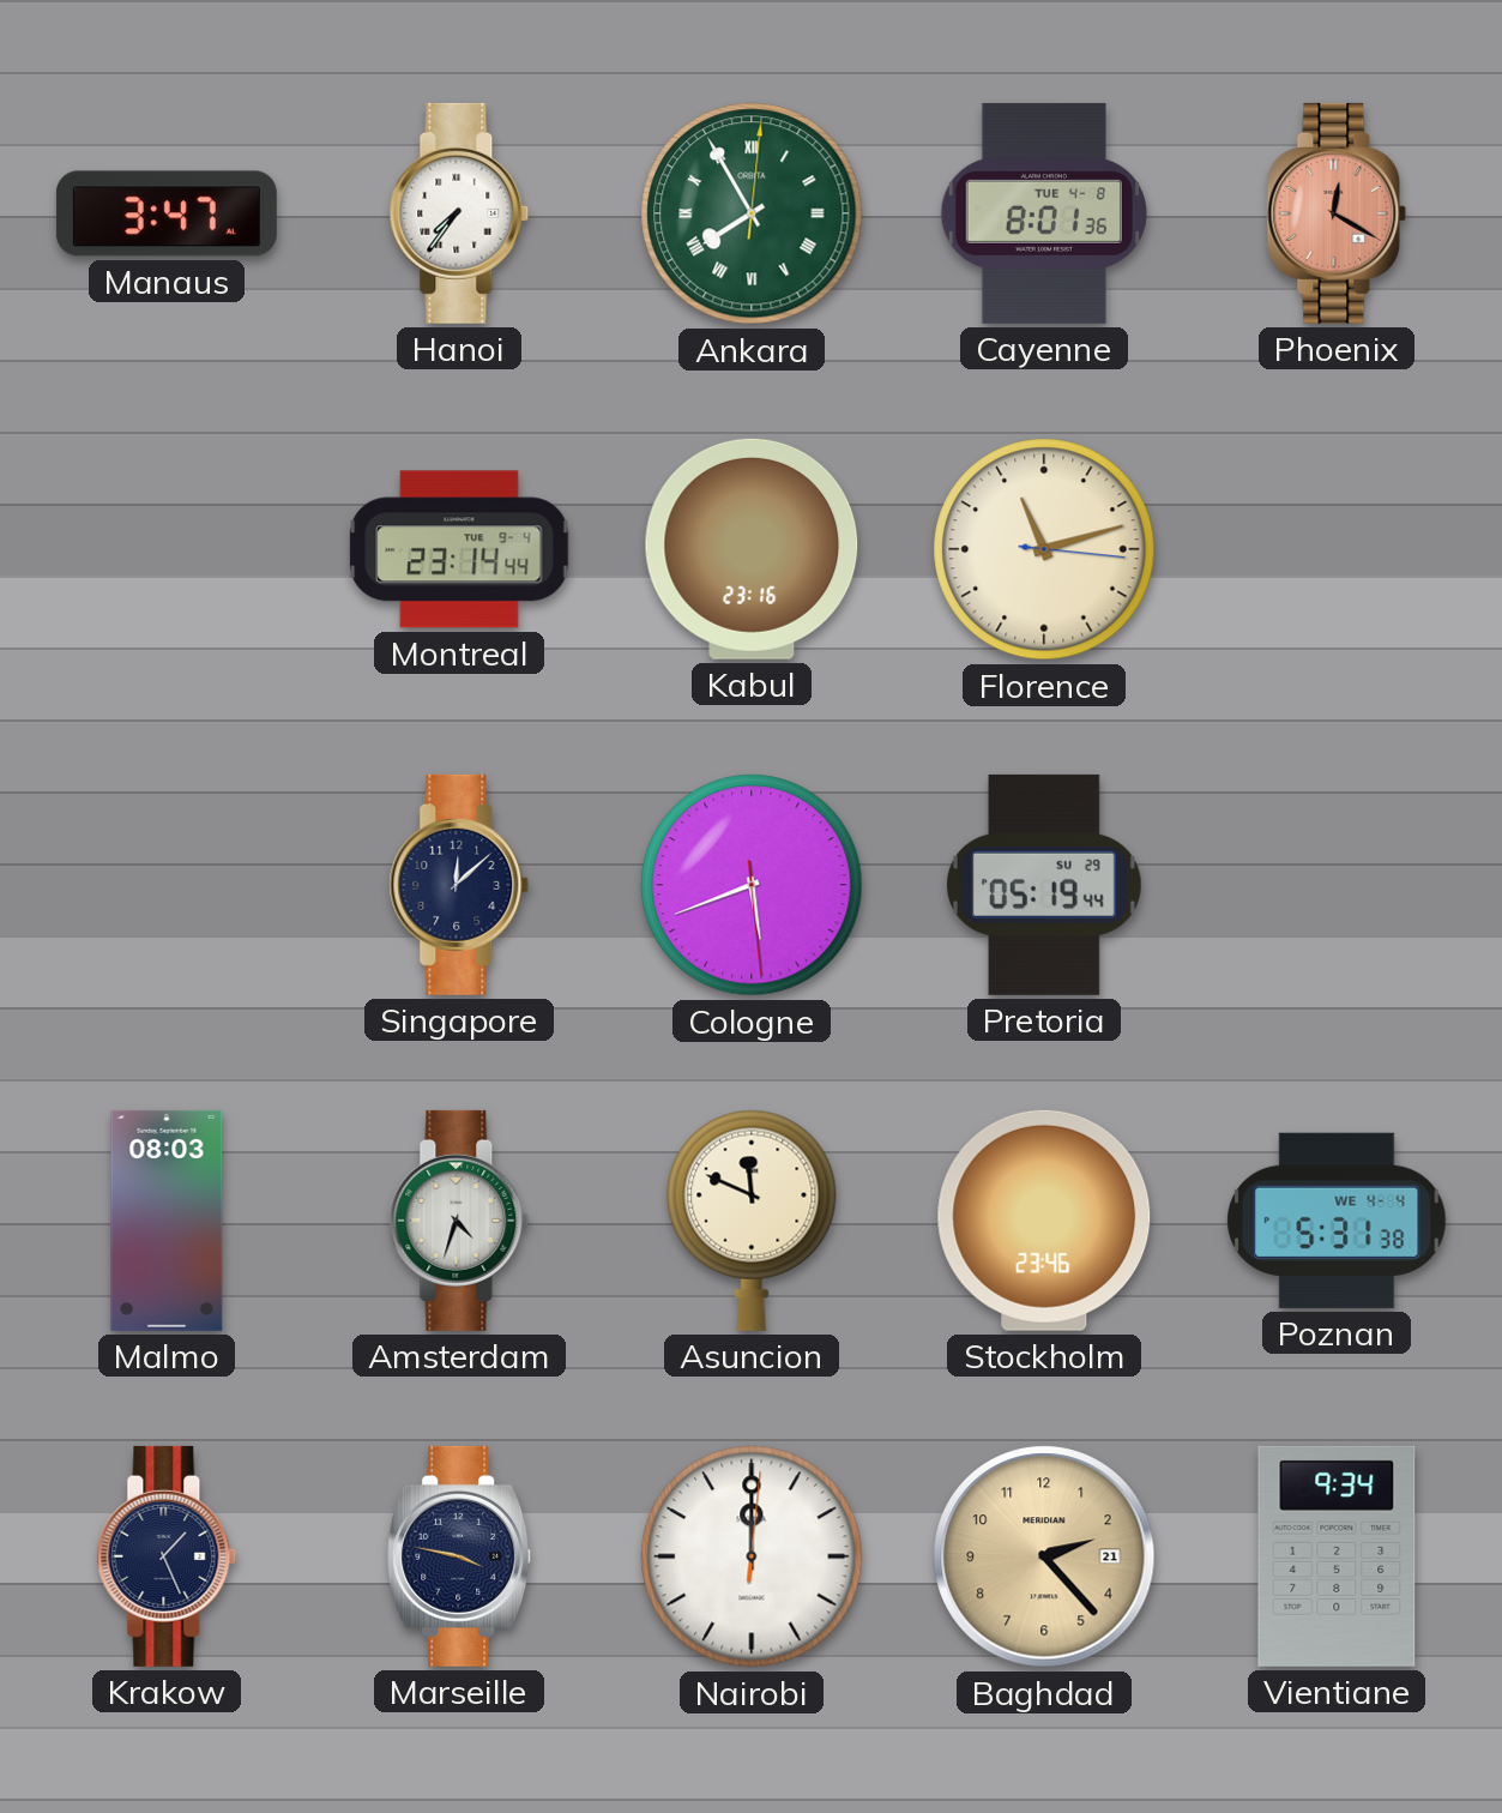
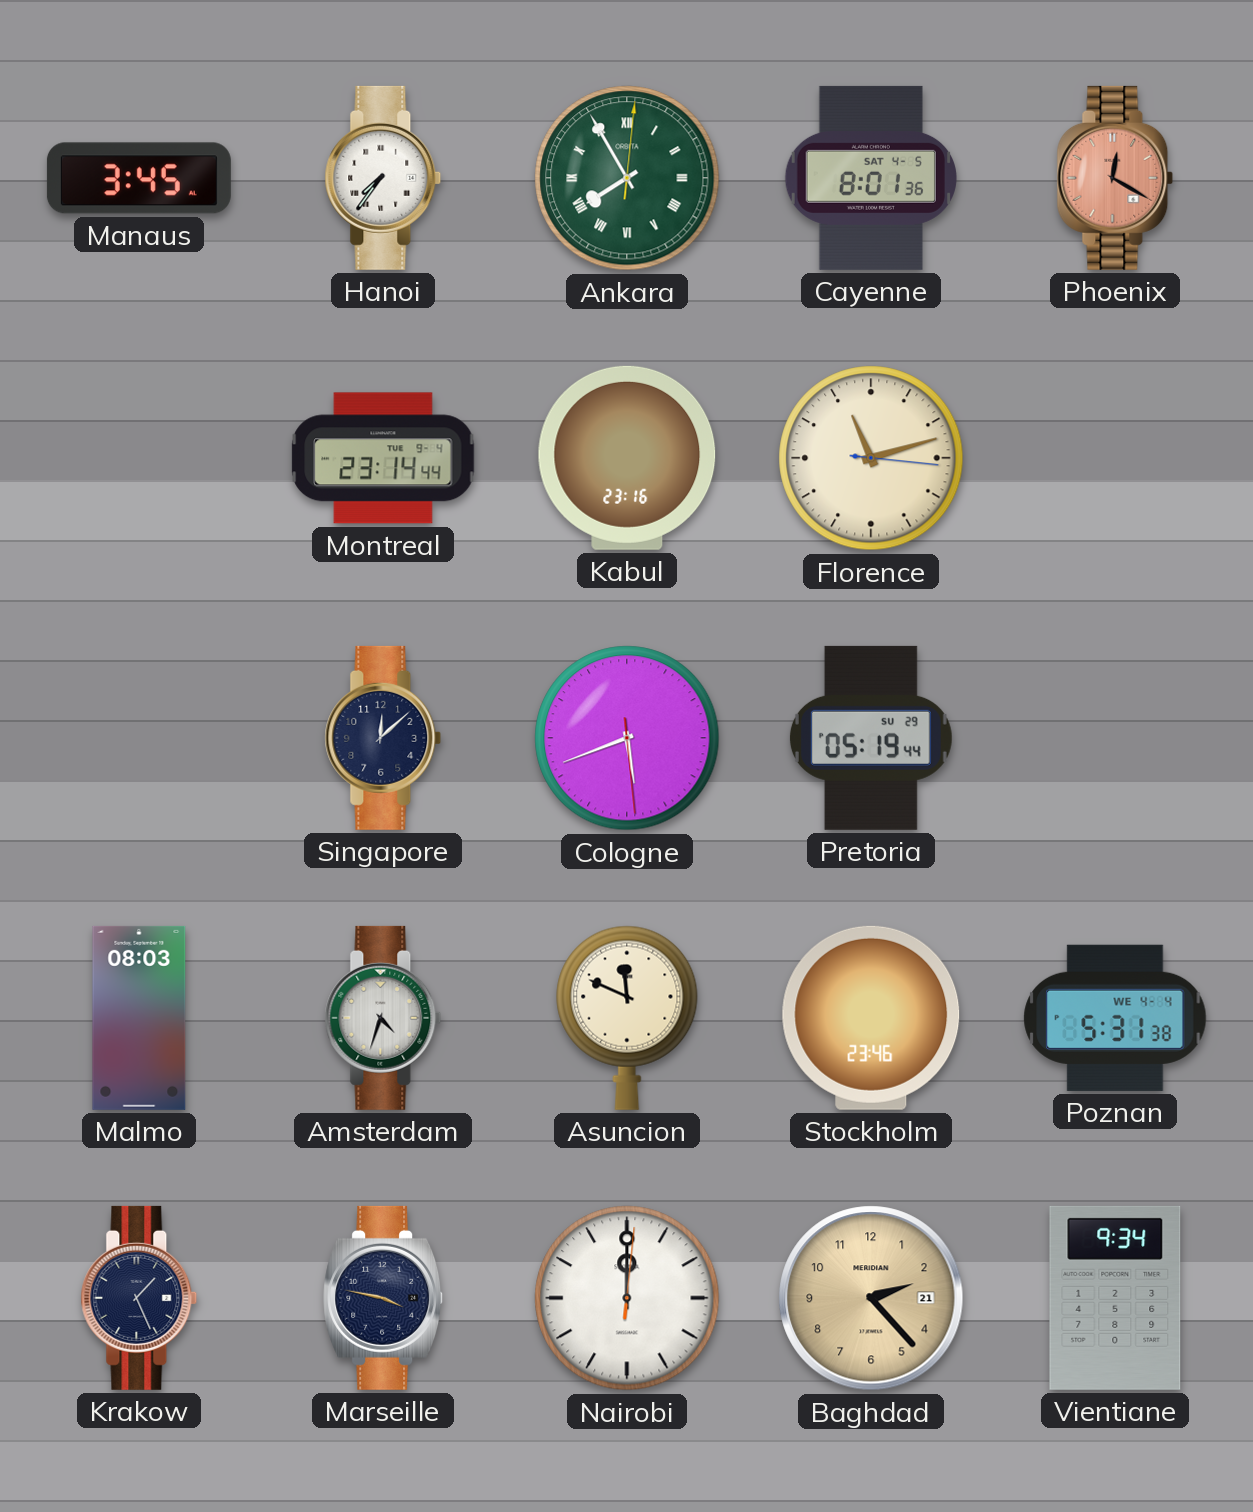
Manaus: 3:47 -> 3:45
Cayenne date: TUE 4-8 -> SAT 4-5
